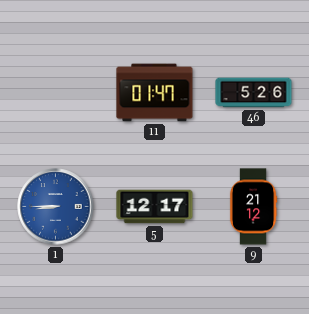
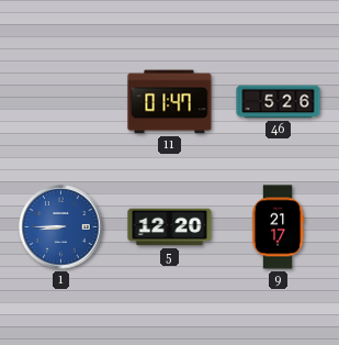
5: 12:17 -> 12:20
9: 21:12 -> 21:17
